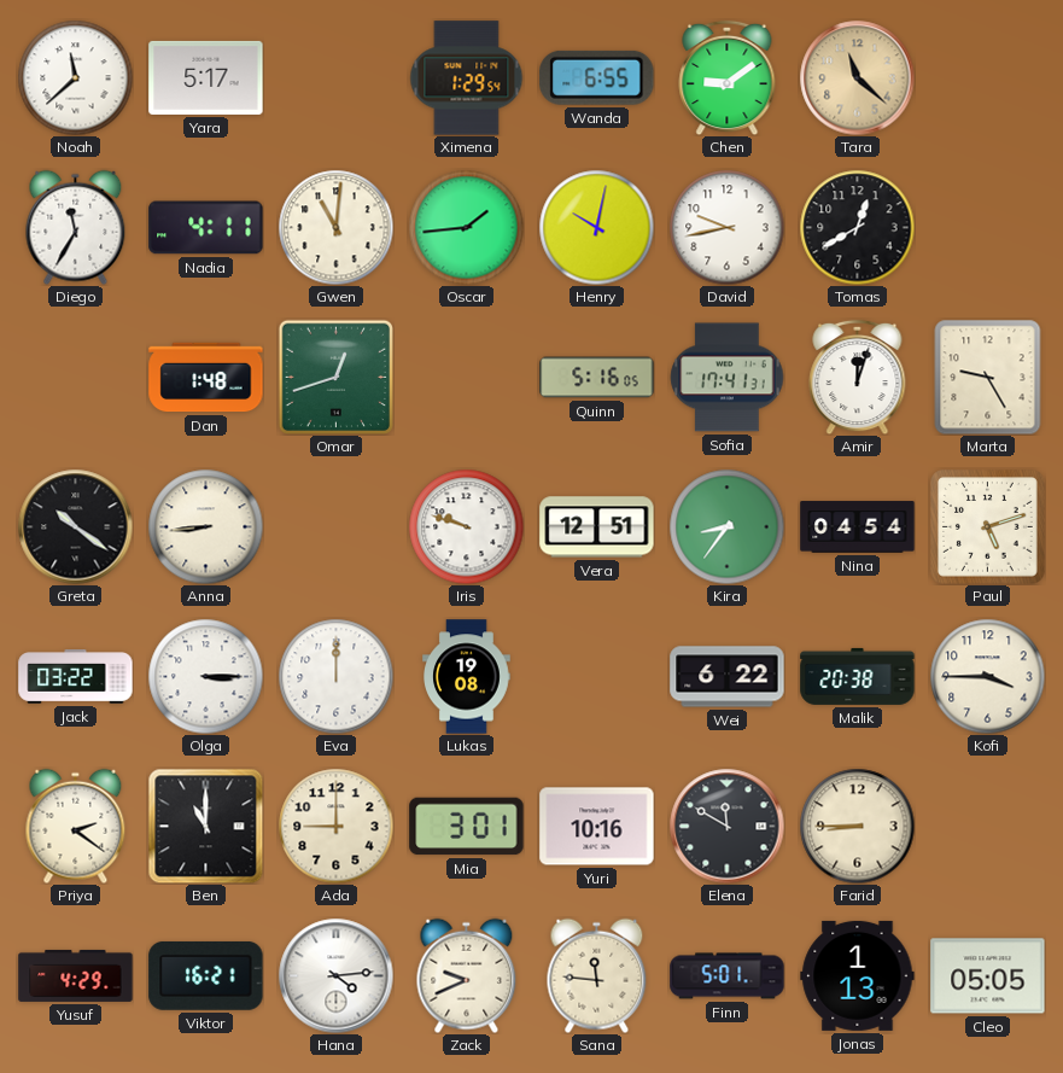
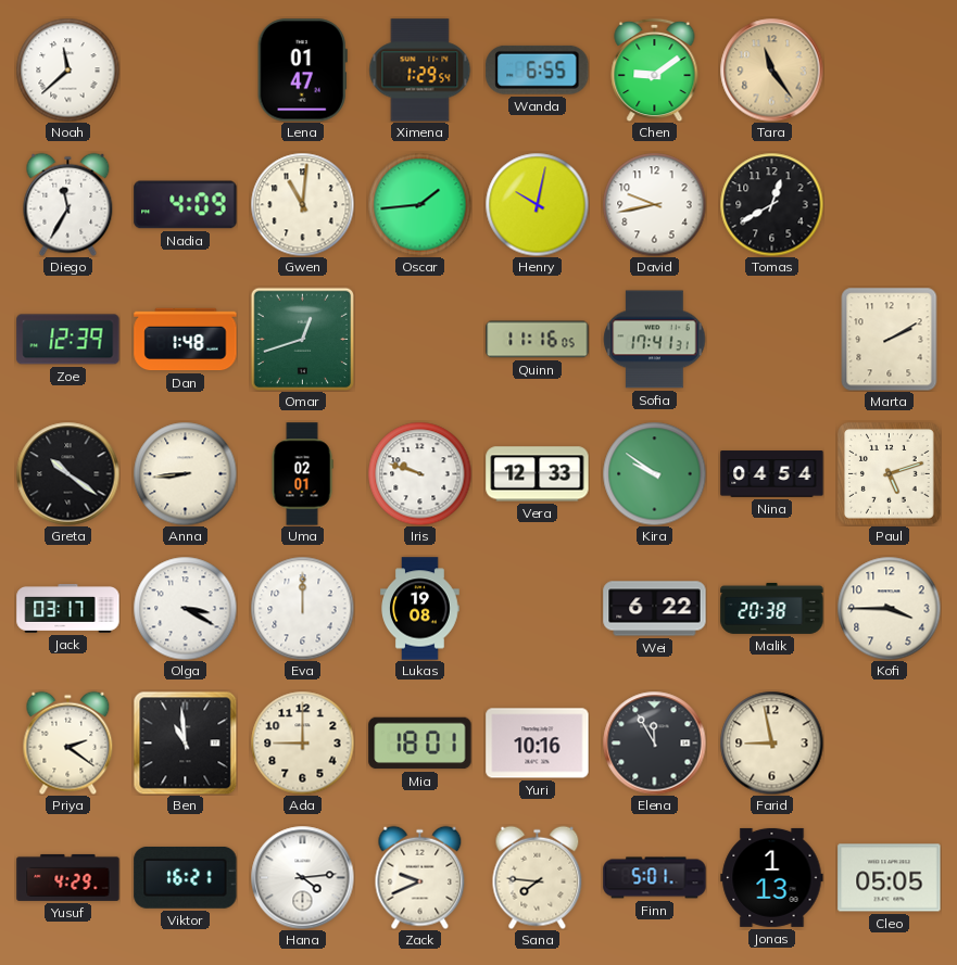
Yara: 5:17 -> none
Lena: none -> 01:47
Tara: 11:22 -> 11:24
Nadia: 4:11 -> 4:09
Zoe: none -> 12:39
Quinn: 5:16 -> 11:16
Amir: 12:03 -> none
Marta: 9:25 -> 2:10
Uma: none -> 02:01
Vera: 12:51 -> 12:33
Kira: 8:36 -> 9:51
Jack: 03:22 -> 03:17
Olga: 3:15 -> 3:20
Ben: 11:00 -> 10:59
Mia: 3:01 -> 18:01
Elena: 11:50 -> 11:55
Farid: 8:45 -> 8:58
Sana: 11:46 -> 7:46
